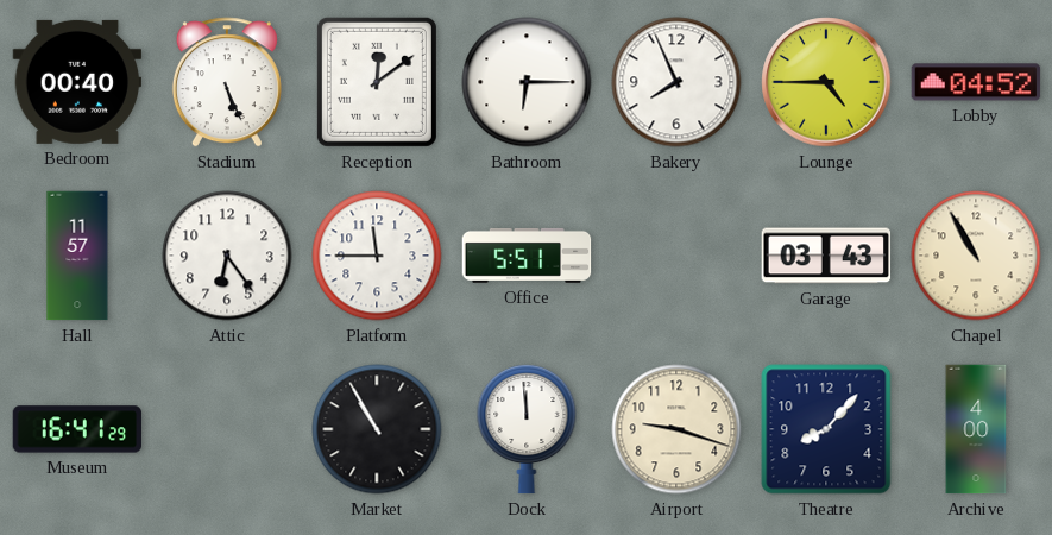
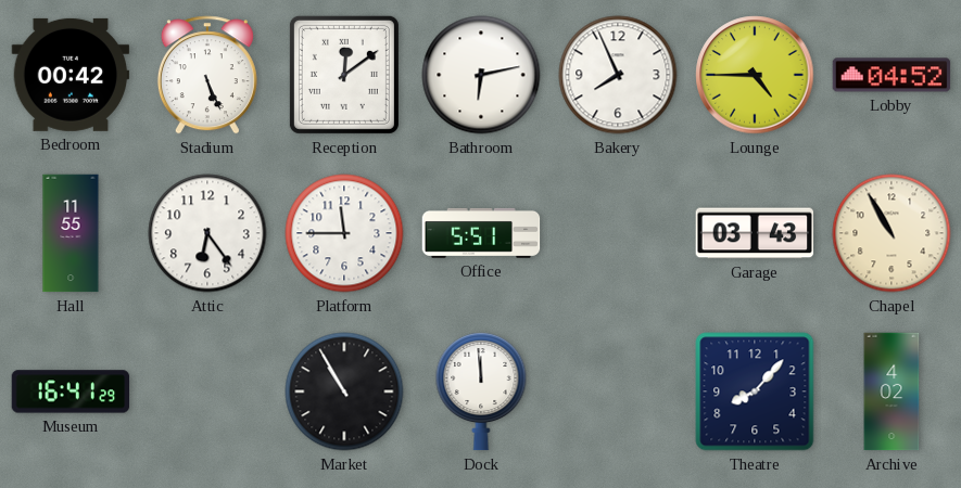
Bedroom: 00:40 -> 00:42
Bathroom: 6:15 -> 6:13
Hall: 11:57 -> 11:55
Airport: 9:18 -> none
Archive: 4:00 -> 4:02
